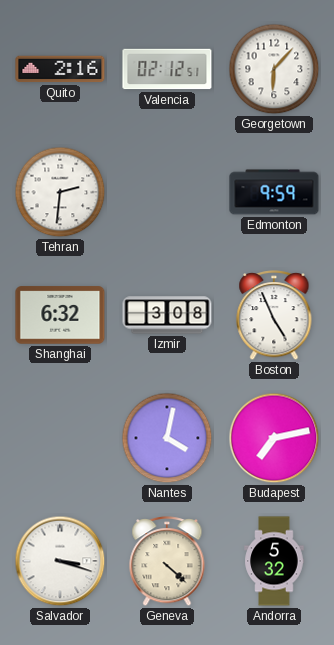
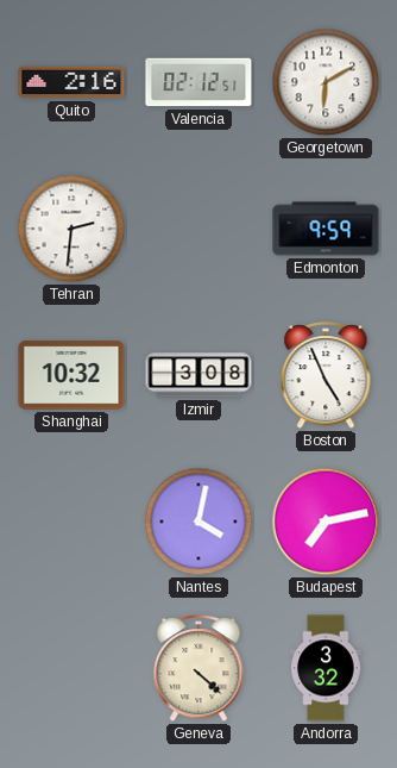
Georgetown: 6:07 -> 6:10
Shanghai: 6:32 -> 10:32
Salvador: 3:18 -> none
Andorra: 5:32 -> 3:32
